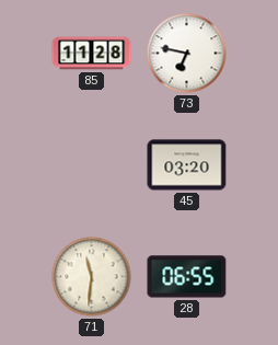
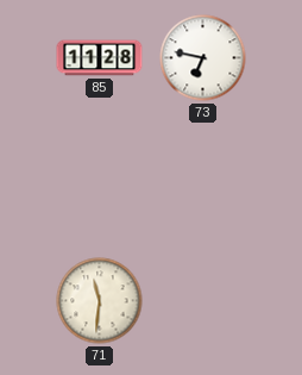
45: 03:20 -> none
28: 06:55 -> none
